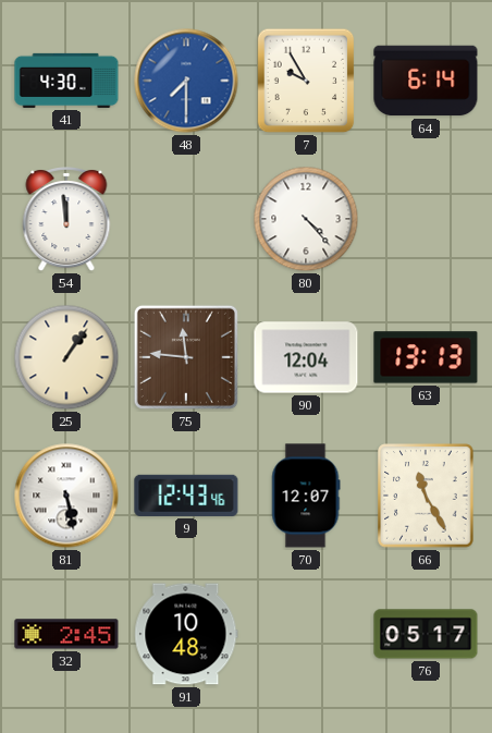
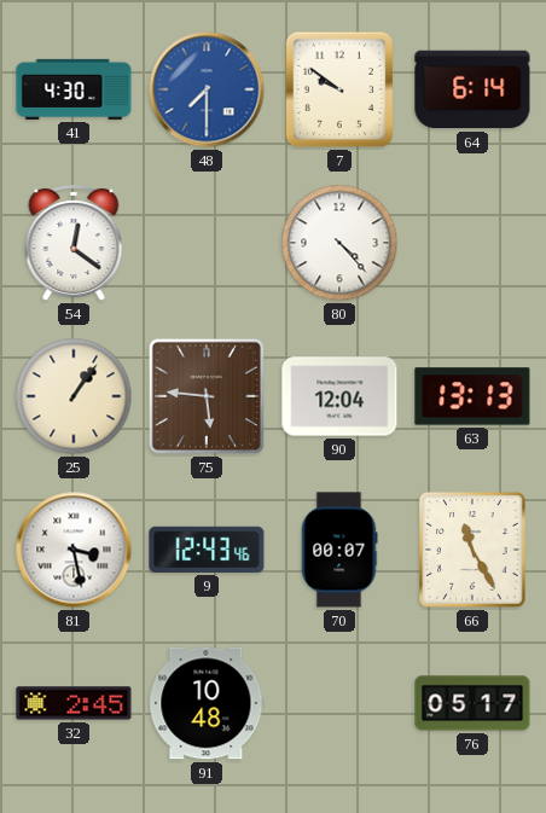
7: 9:55 -> 9:51
54: 11:59 -> 12:21
75: 11:46 -> 5:46
81: 5:28 -> 3:28
70: 12:07 -> 00:07
